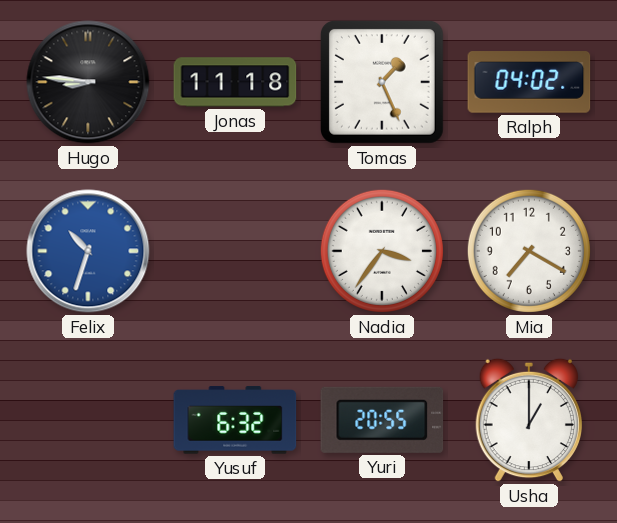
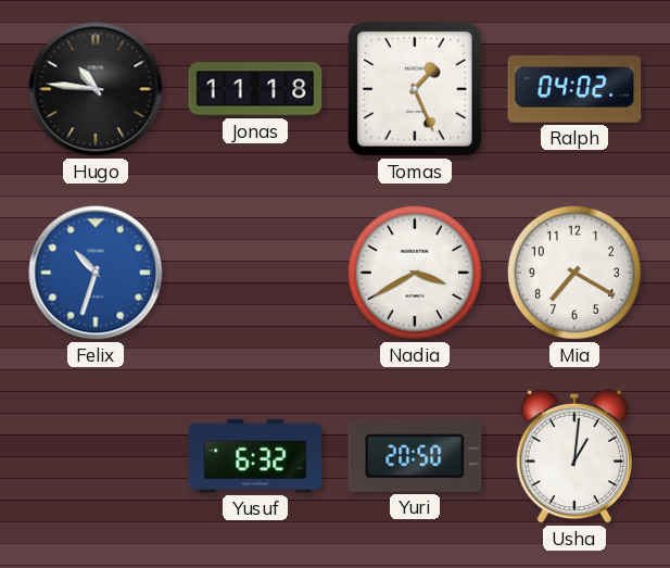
Hugo: 8:46 -> 10:46
Nadia: 3:36 -> 3:40
Yuri: 20:55 -> 20:50
Usha: 1:00 -> 1:01
